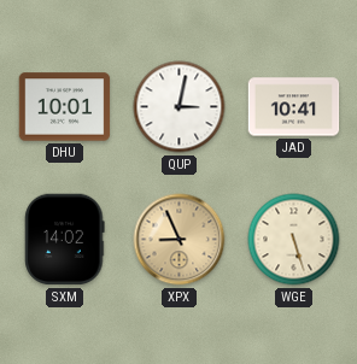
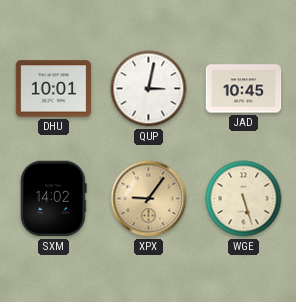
JAD: 10:41 -> 10:45
XPX: 8:56 -> 9:06
